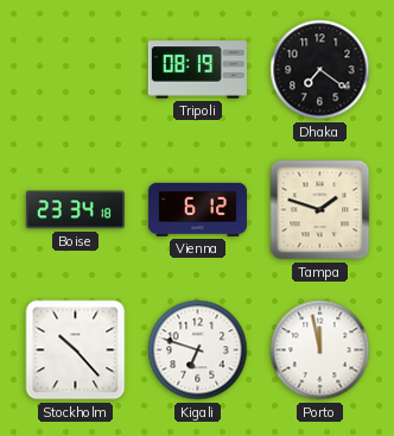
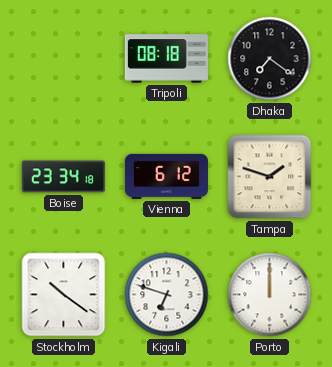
Tripoli: 08:19 -> 08:18
Stockholm: 10:23 -> 10:21
Porto: 11:58 -> 12:00
